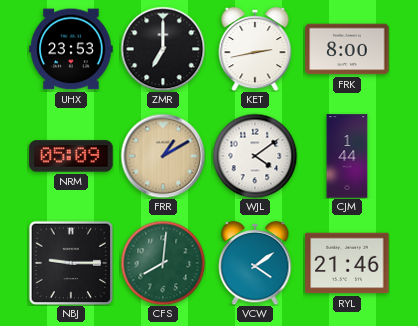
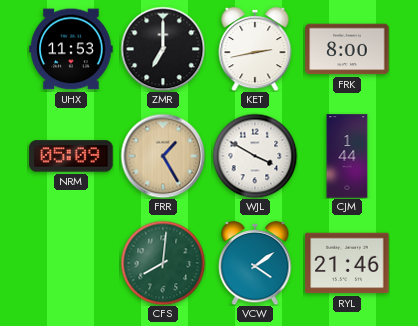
UHX: 23:53 -> 11:53
FRR: 1:10 -> 1:25
WJL: 4:09 -> 3:50
NBJ: 9:15 -> none
